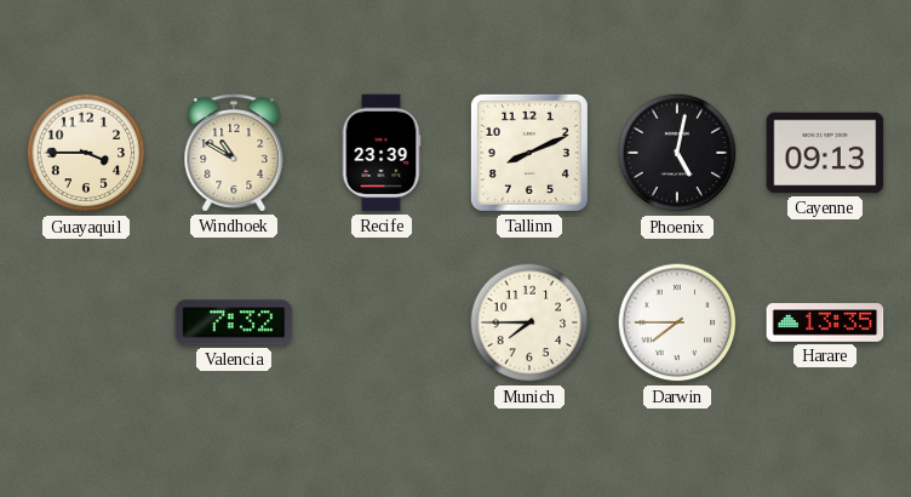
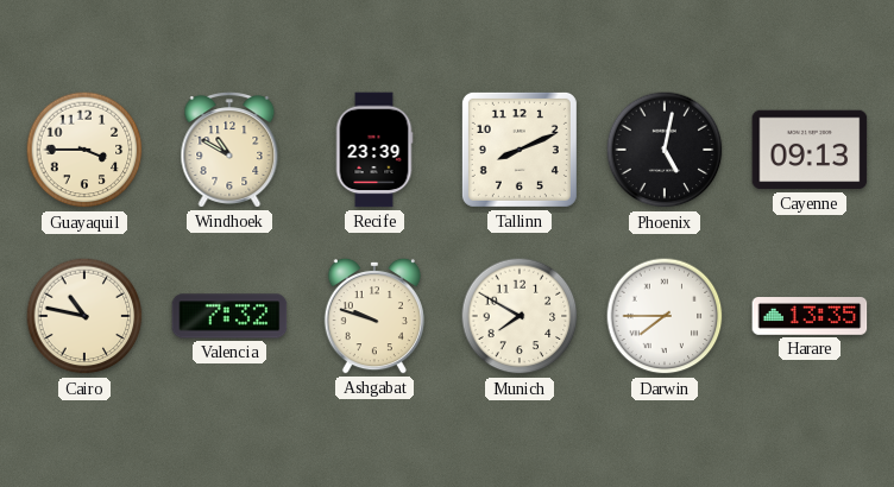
Cairo: none -> 10:47
Ashgabat: none -> 9:48
Munich: 7:45 -> 7:50
